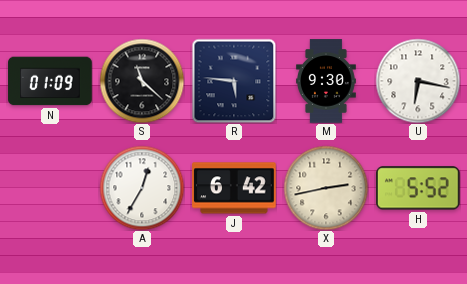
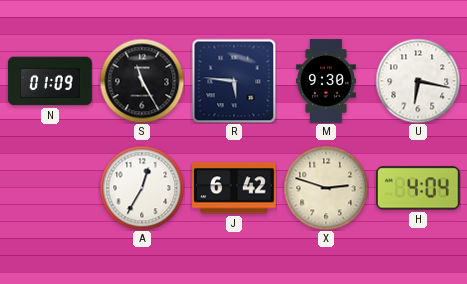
S: 11:22 -> 11:25
X: 2:43 -> 2:48
H: 5:52 -> 4:04
